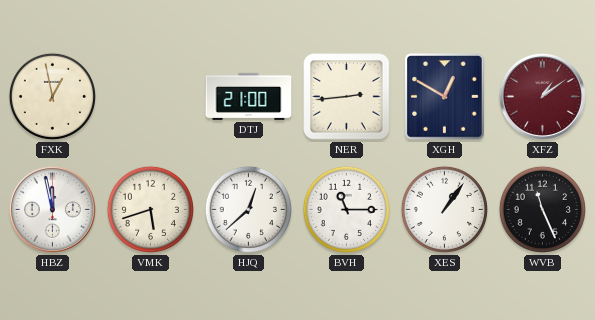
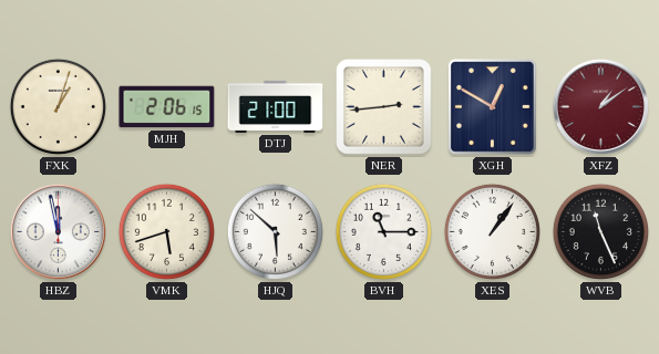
FXK: 12:58 -> 1:03
MJH: none -> 2:06
HJQ: 12:38 -> 5:52
